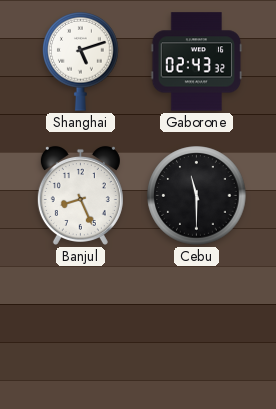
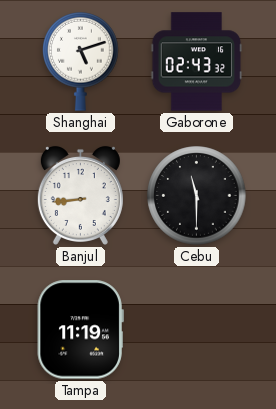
Banjul: 8:26 -> 8:44
Tampa: none -> 11:19
